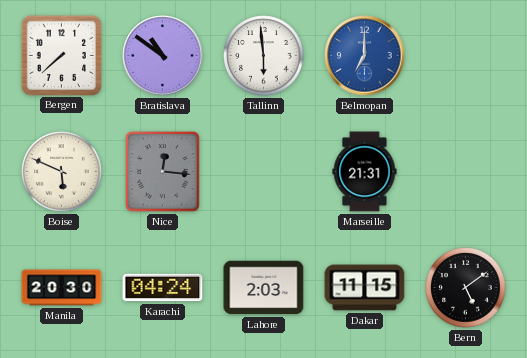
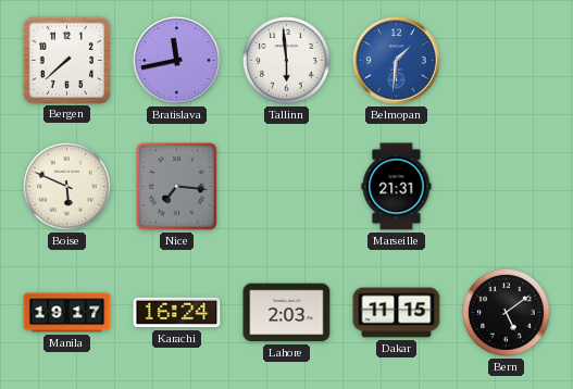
Bratislava: 10:51 -> 11:43
Belmopan: 7:00 -> 1:31
Nice: 12:16 -> 7:16
Manila: 20:30 -> 19:17
Karachi: 04:24 -> 16:24
